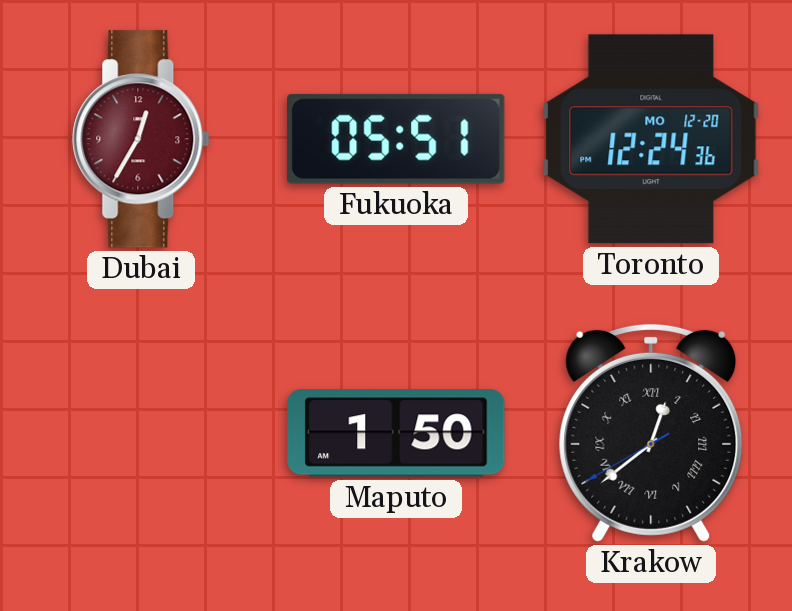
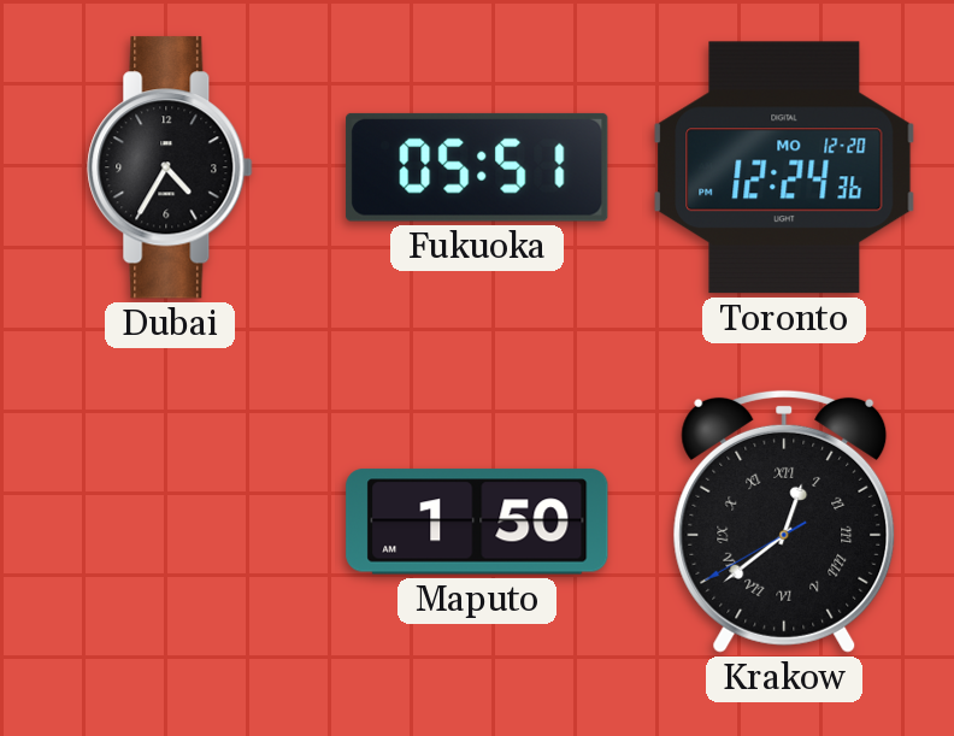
Dubai: 12:35 -> 4:35
Dubai dial: burgundy -> black
